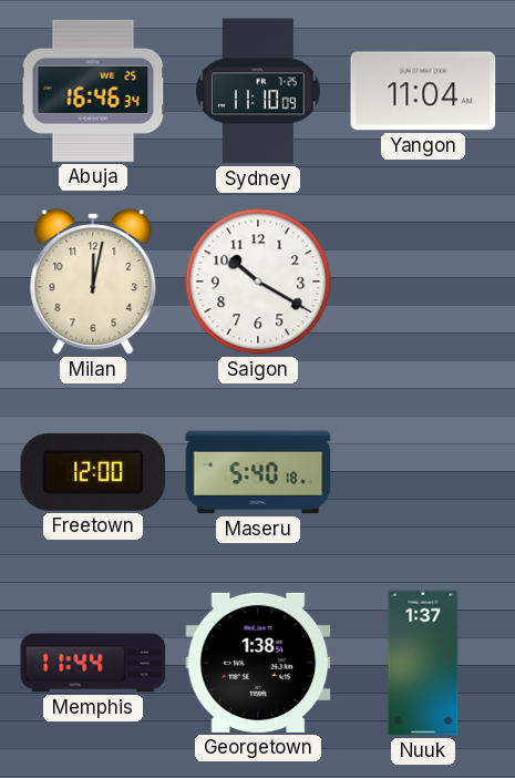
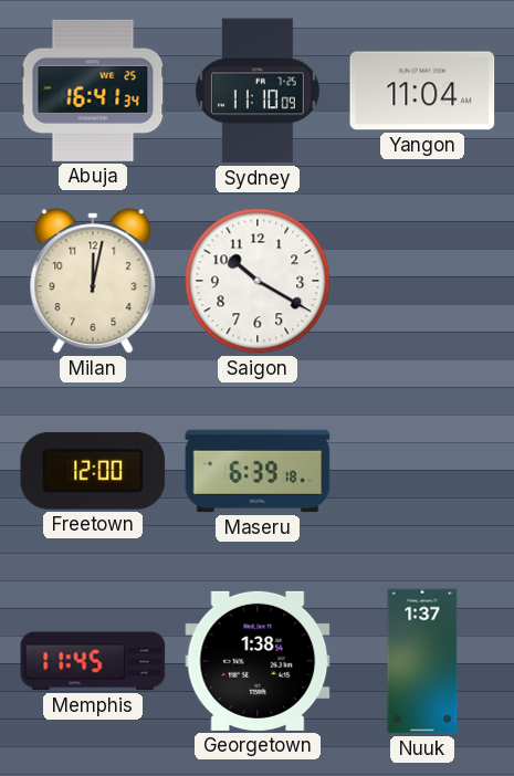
Abuja: 16:46 -> 16:41
Maseru: 5:40 -> 6:39
Memphis: 11:44 -> 11:45
